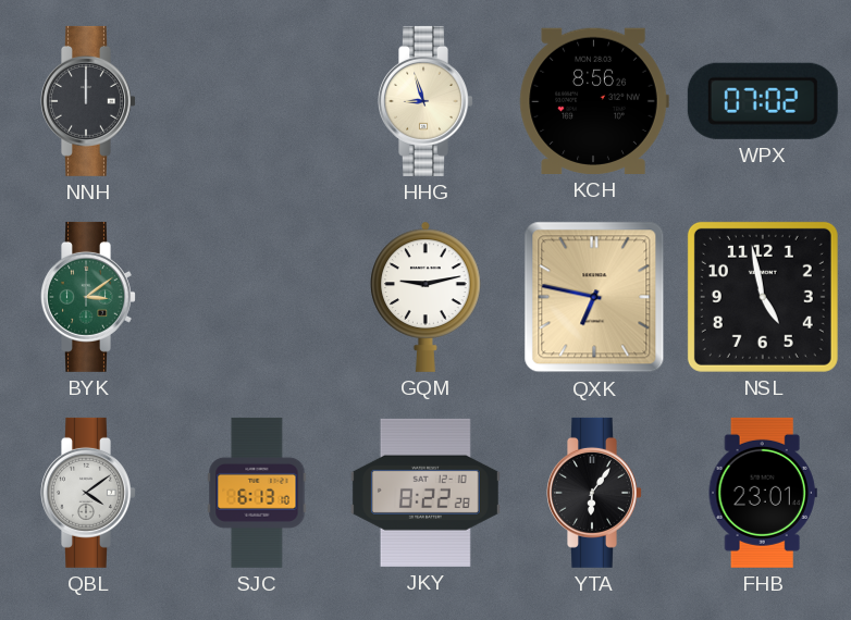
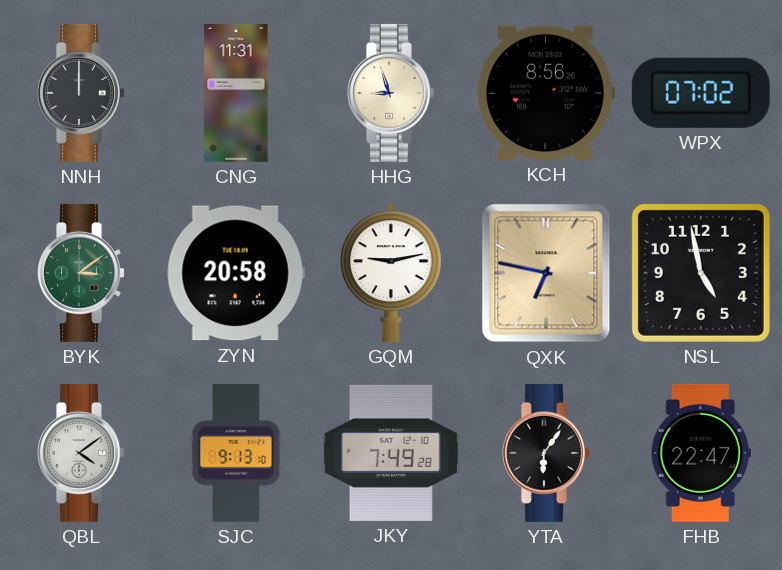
CNG: none -> 11:31
ZYN: none -> 20:58
SJC: 6:13 -> 9:13
JKY: 8:22 -> 7:49
FHB: 23:01 -> 22:47
